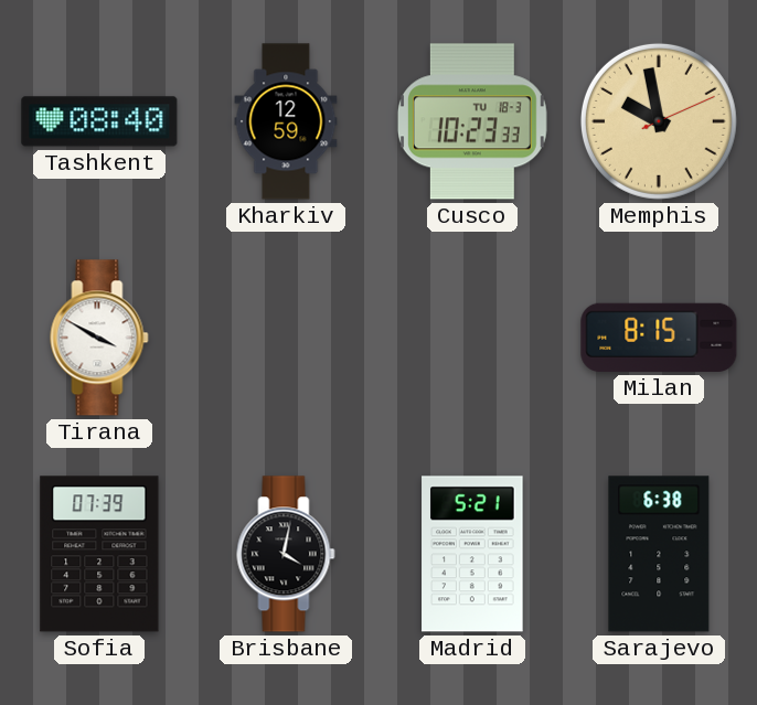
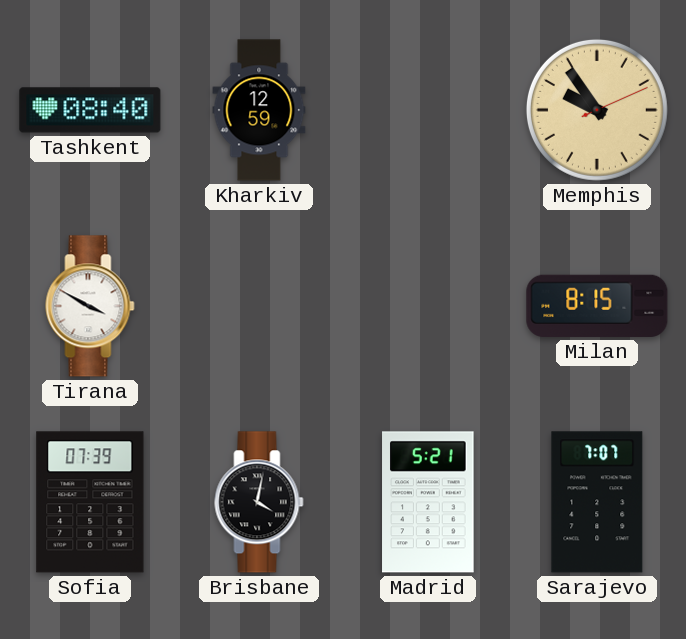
Cusco: 10:23 -> none
Memphis: 9:58 -> 9:54
Sarajevo: 6:38 -> 7:07
